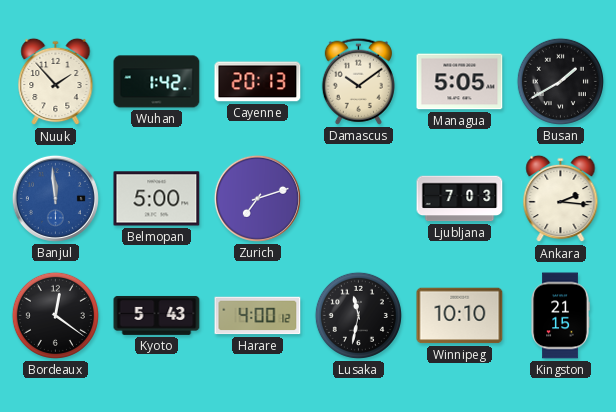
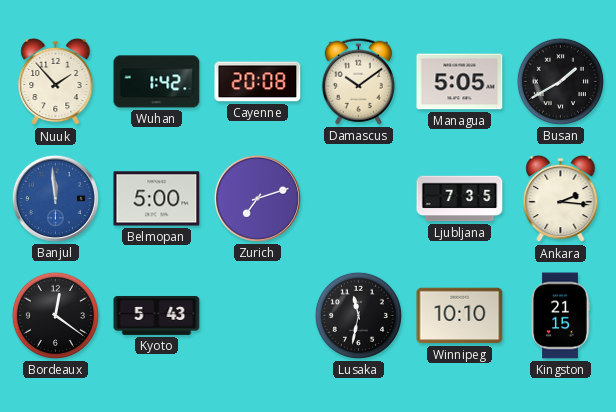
Cayenne: 20:13 -> 20:08
Ljubljana: 7:03 -> 7:35
Harare: 4:00 -> none
